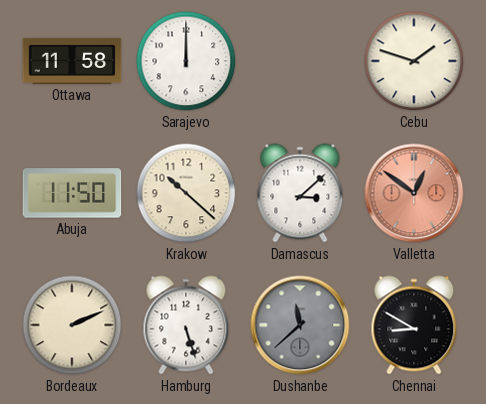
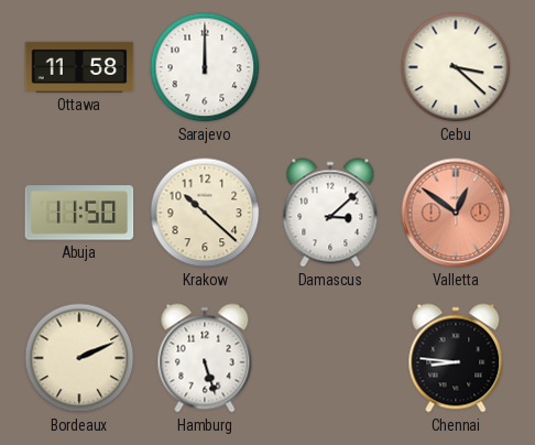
Cebu: 1:48 -> 3:22
Dushanbe: 11:38 -> none
Chennai: 8:50 -> 8:46
